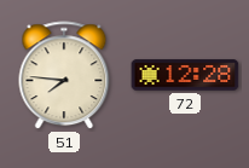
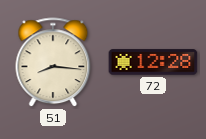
51: 7:46 -> 8:16
